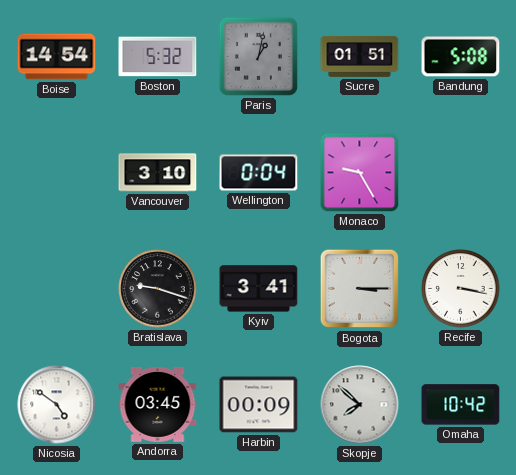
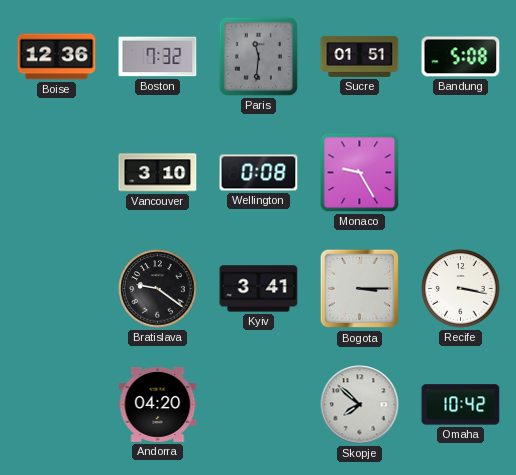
Boise: 14:54 -> 12:36
Boston: 5:32 -> 7:32
Paris: 1:02 -> 11:31
Wellington: 0:04 -> 0:08
Bratislava: 9:18 -> 9:21
Nicosia: 4:51 -> none
Andorra: 03:45 -> 04:20
Harbin: 00:09 -> none
